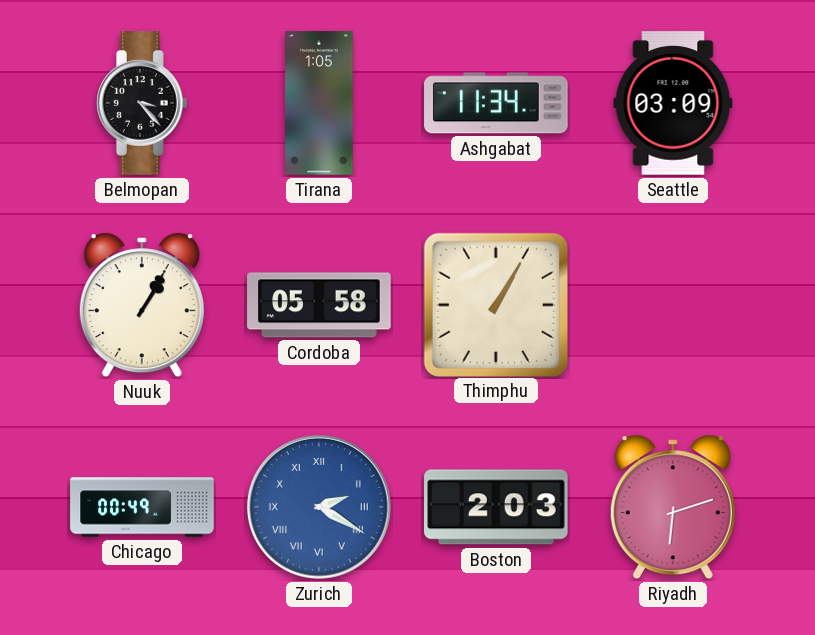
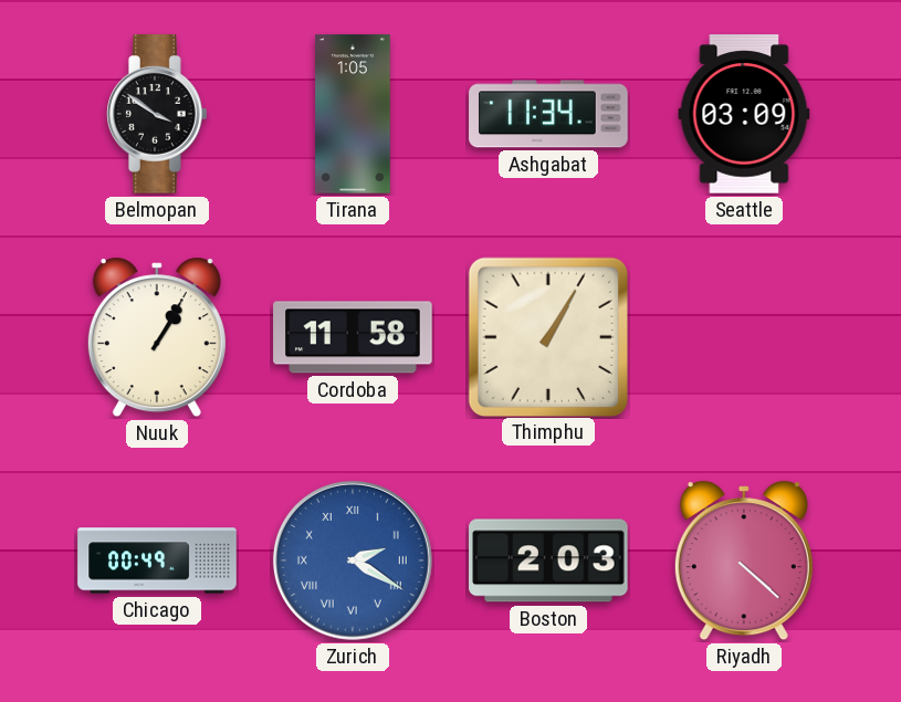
Belmopan: 3:23 -> 3:51
Cordoba: 05:58 -> 11:58
Riyadh: 6:12 -> 4:22
